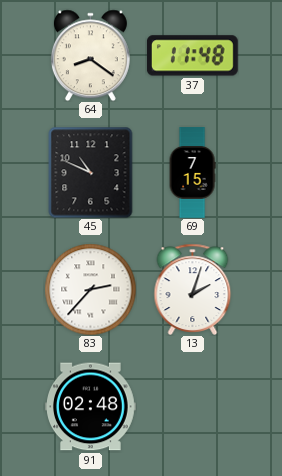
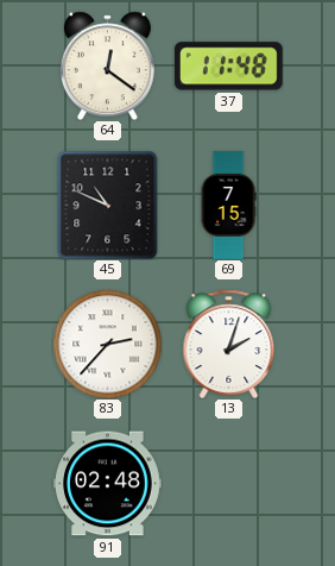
64: 8:21 -> 12:21
